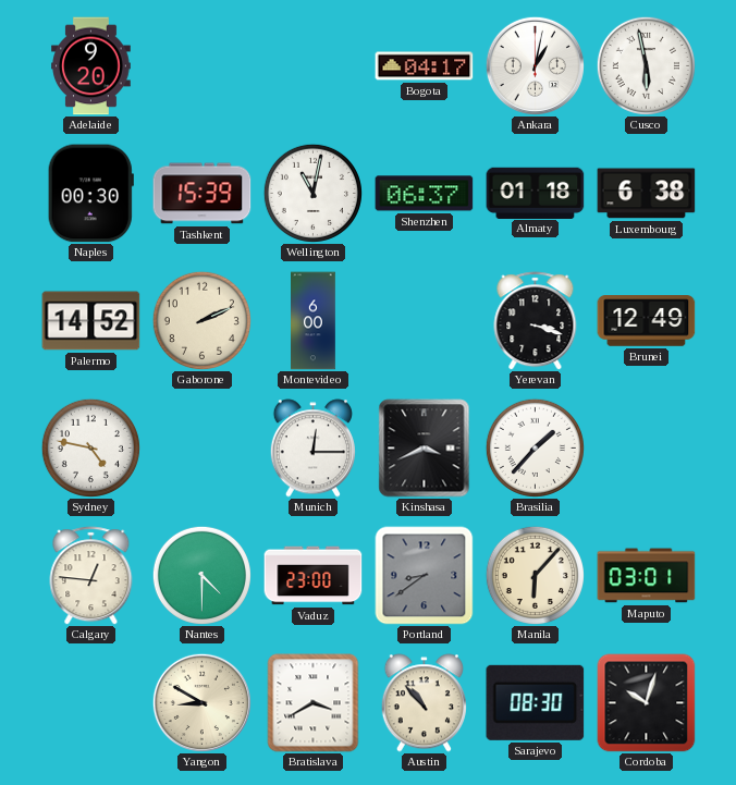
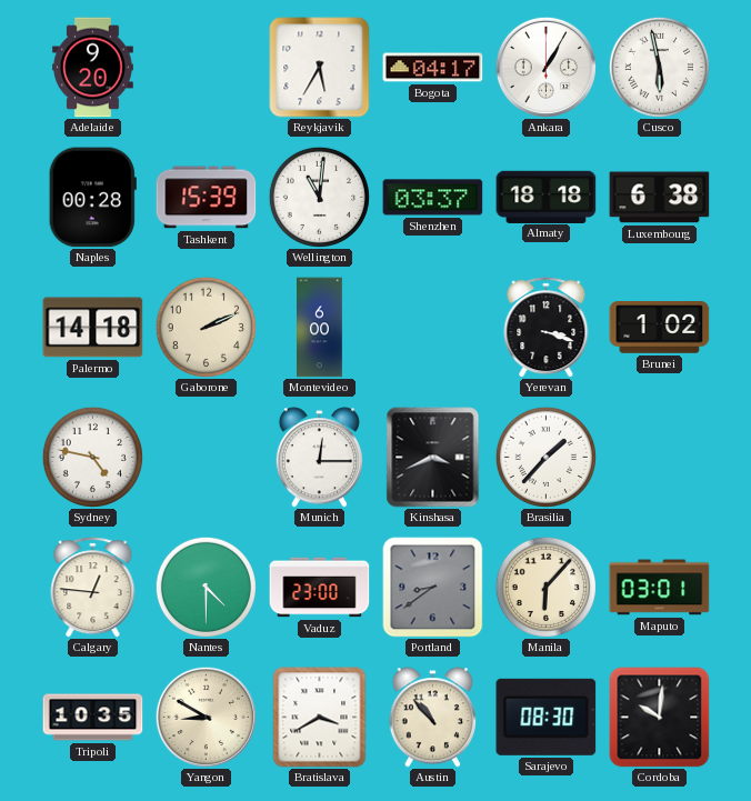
Reykjavik: none -> 5:35
Ankara: 1:02 -> 1:05
Naples: 00:30 -> 00:28
Wellington: 11:02 -> 11:01
Shenzhen: 06:37 -> 03:37
Almaty: 01:18 -> 18:18
Palermo: 14:52 -> 14:18
Brunei: 12:49 -> 1:02
Tripoli: none -> 10:35
Cordoba: 10:03 -> 10:01
